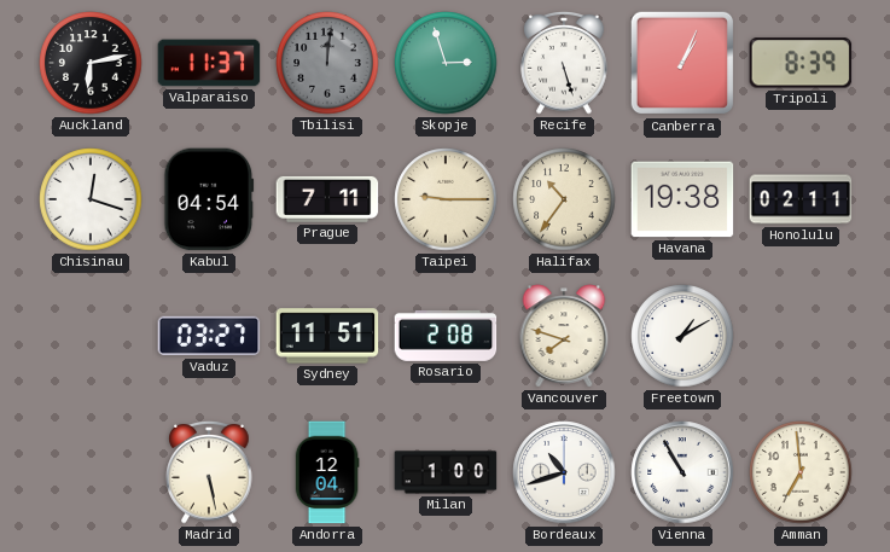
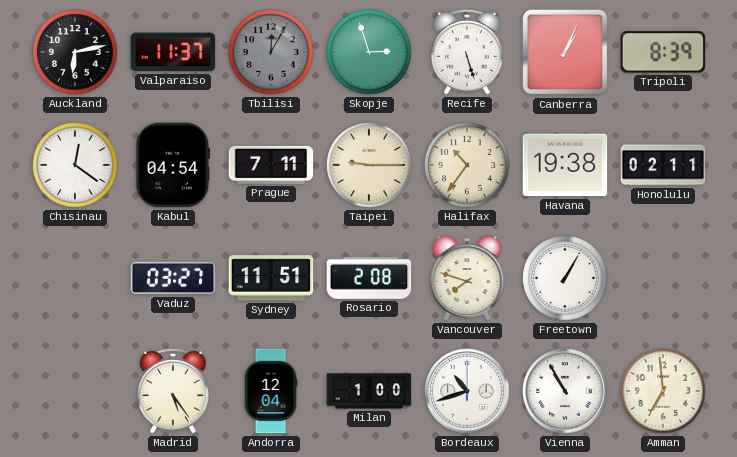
Tbilisi: 12:01 -> 12:05
Chisinau: 12:18 -> 12:21
Freetown: 1:10 -> 1:05
Madrid: 5:28 -> 5:24
